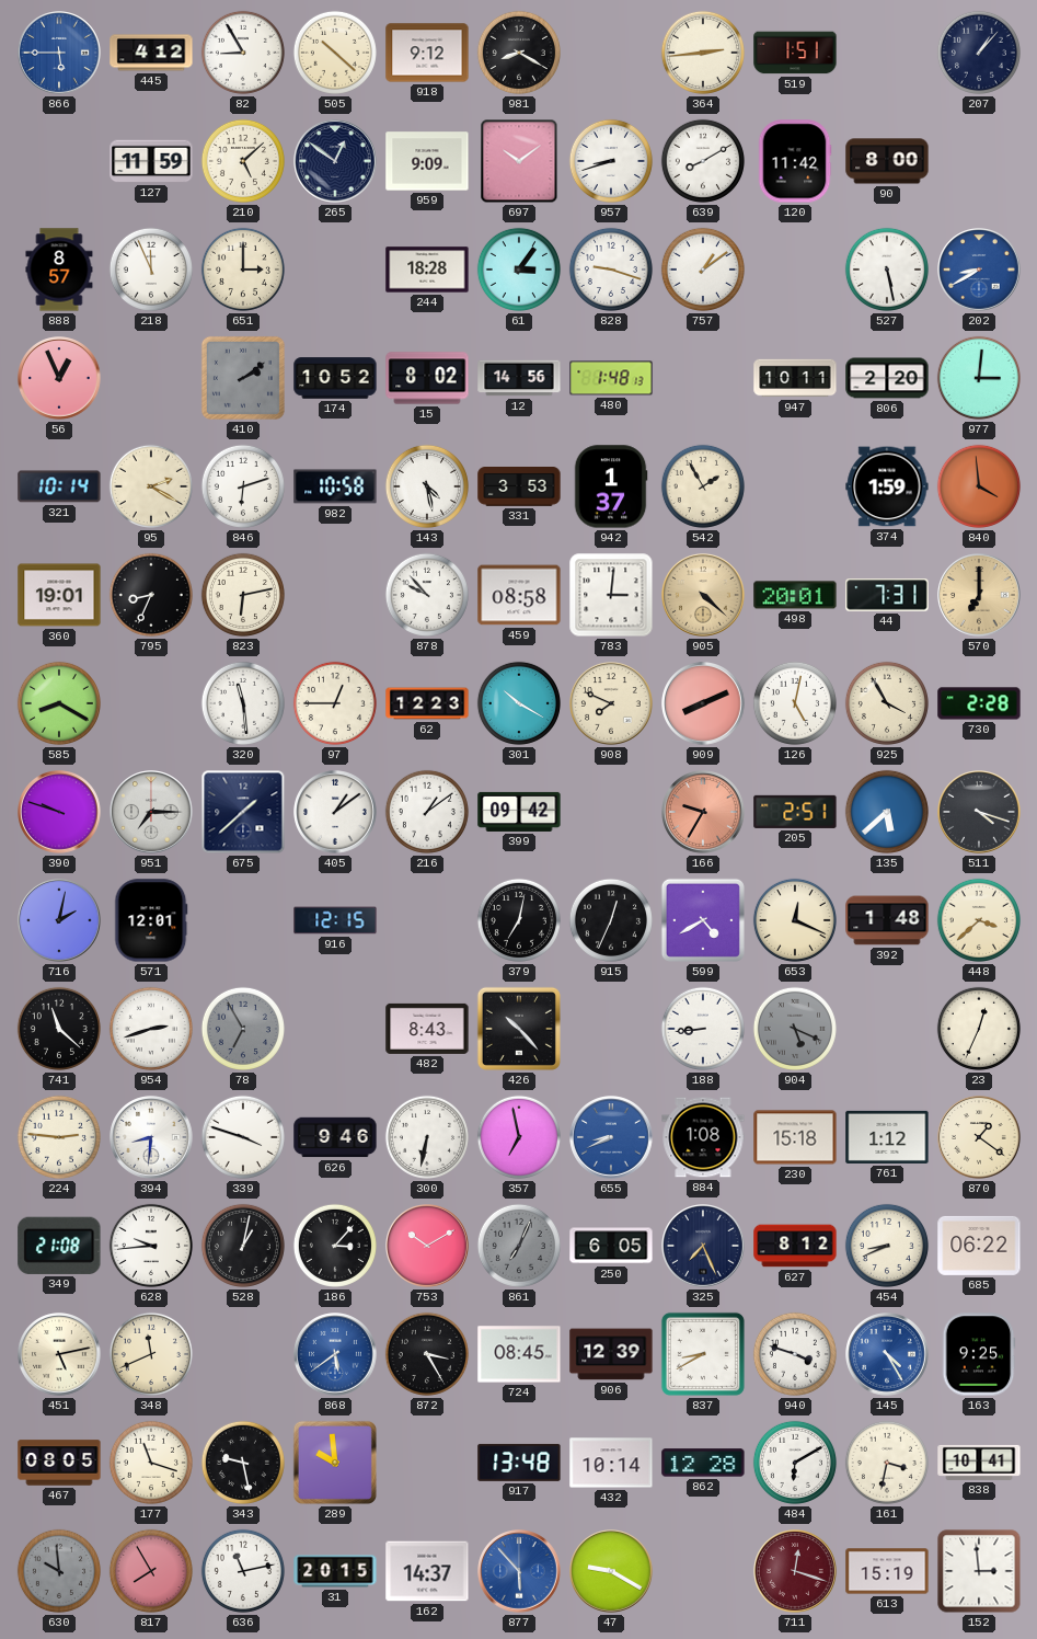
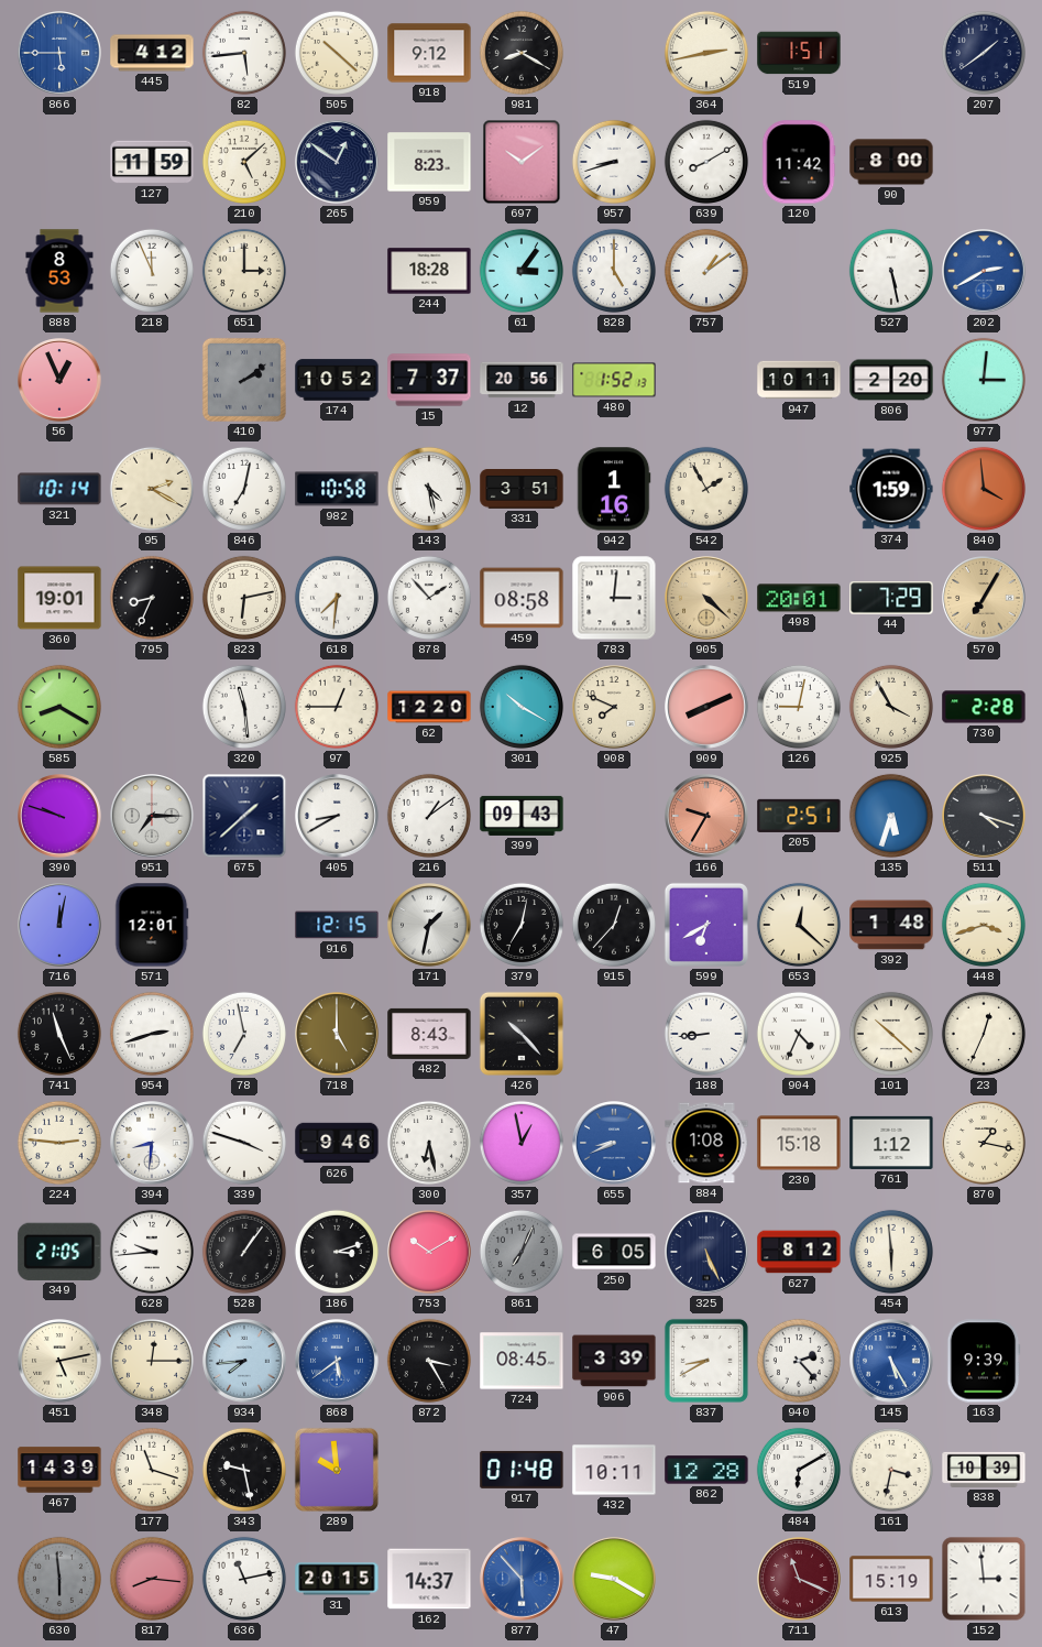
82: 8:55 -> 5:44
364: 2:44 -> 2:43
207: 1:07 -> 1:39
959: 9:09 -> 8:23
888: 8:57 -> 8:53
828: 9:18 -> 5:00
202: 8:40 -> 2:40
15: 8:02 -> 7:37
12: 14:56 -> 20:56
480: 1:48 -> 1:52
846: 6:12 -> 7:02
331: 3:53 -> 3:51
942: 1:37 -> 1:16
618: none -> 7:31
878: 9:53 -> 1:53
44: 7:31 -> 7:29
570: 7:00 -> 7:05
62: 12:23 -> 12:20
126: 5:02 -> 9:02
405: 1:09 -> 8:40
399: 09:42 -> 09:43
135: 5:38 -> 5:33
716: 2:02 -> 12:02
171: none -> 1:32
915: 12:34 -> 12:37
599: 4:40 -> 6:40
653: 12:19 -> 12:22
448: 3:38 -> 3:42
741: 11:22 -> 11:26
78: 6:55 -> 6:58
78 dial: grey -> white
718: none -> 5:00
904: 5:19 -> 4:34
904 dial: grey -> white
101: none -> 10:22
300: 6:32 -> 6:28
357: 6:58 -> 12:58
870: 1:21 -> 1:17
349: 21:08 -> 21:05
528: 1:02 -> 1:06
186: 3:07 -> 3:12
325: 7:26 -> 5:26
454: 8:41 -> 5:59
685: 06:22 -> none
348: 11:41 -> 12:15
934: none -> 7:44
906: 12:39 -> 3:39
940: 3:48 -> 2:23
145: 4:25 -> 5:25
163: 9:25 -> 9:39
467: 08:05 -> 14:39
917: 13:48 -> 01:48
432: 10:14 -> 10:11
838: 10:41 -> 10:39
630: 9:59 -> 5:59
817: 7:55 -> 8:16
711: 12:18 -> 11:19
